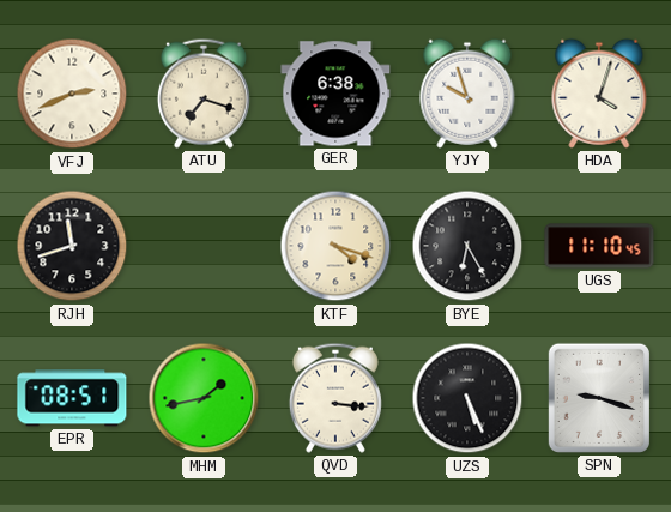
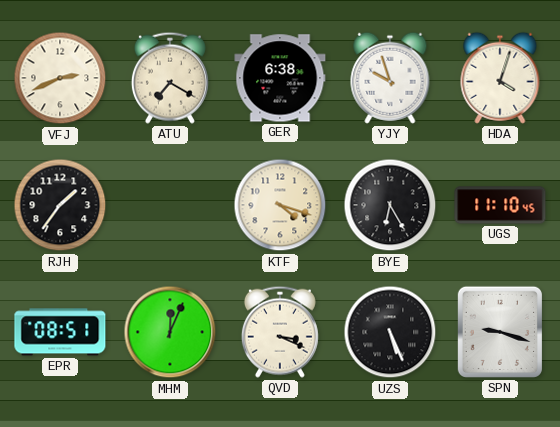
ATU: 7:18 -> 7:20
RJH: 11:42 -> 1:36
MHM: 1:43 -> 12:04
QVD: 3:16 -> 3:19
